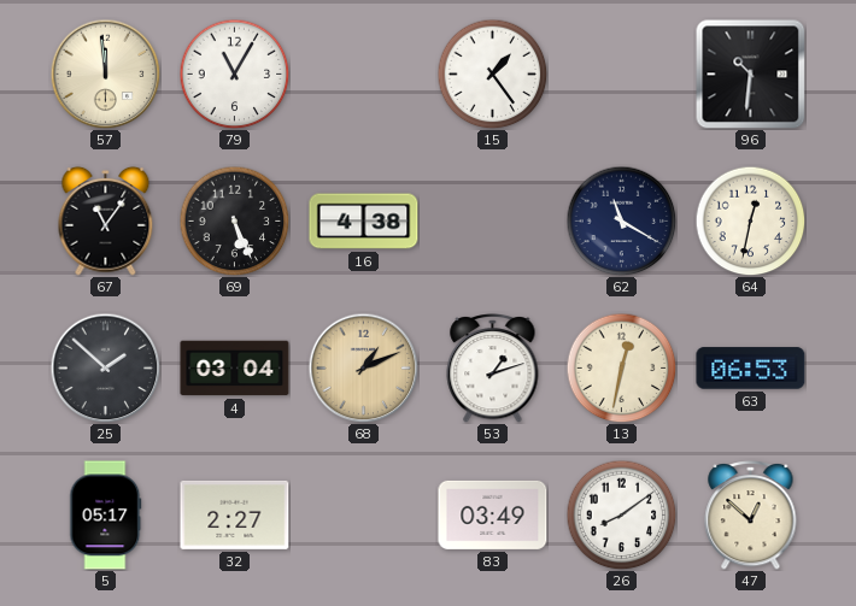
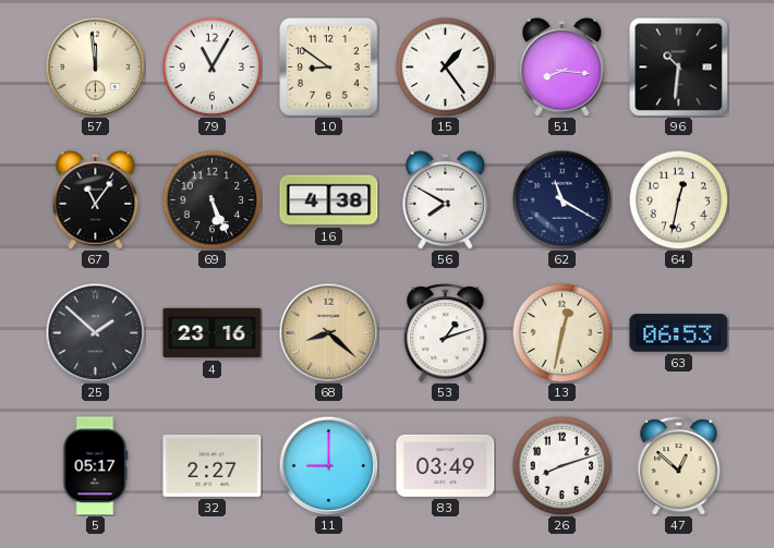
10: none -> 8:51
51: none -> 8:16
56: none -> 7:50
4: 03:04 -> 23:16
68: 1:11 -> 8:22
11: none -> 9:00
26: 8:09 -> 8:12
